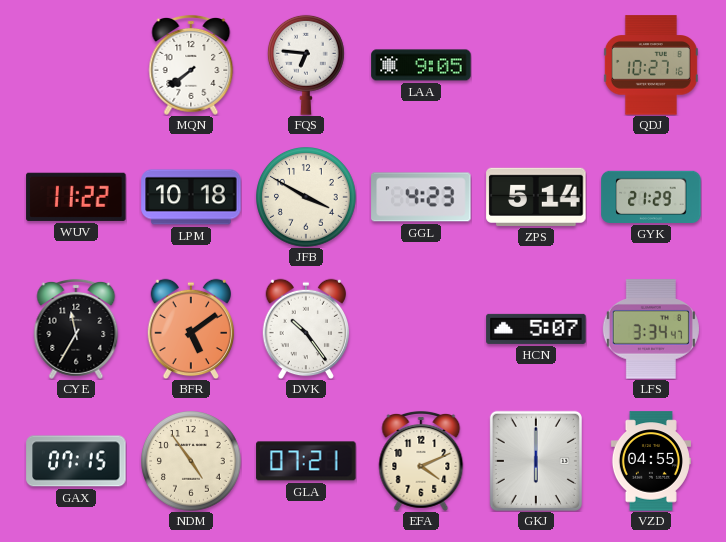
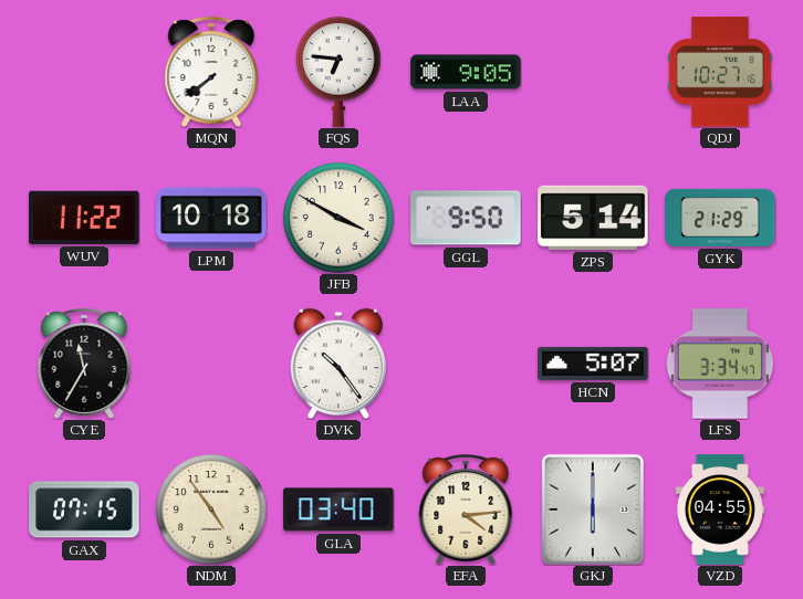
GGL: 4:23 -> 9:50
BFR: 5:09 -> none
GLA: 07:21 -> 03:40
EFA: 4:11 -> 4:14
